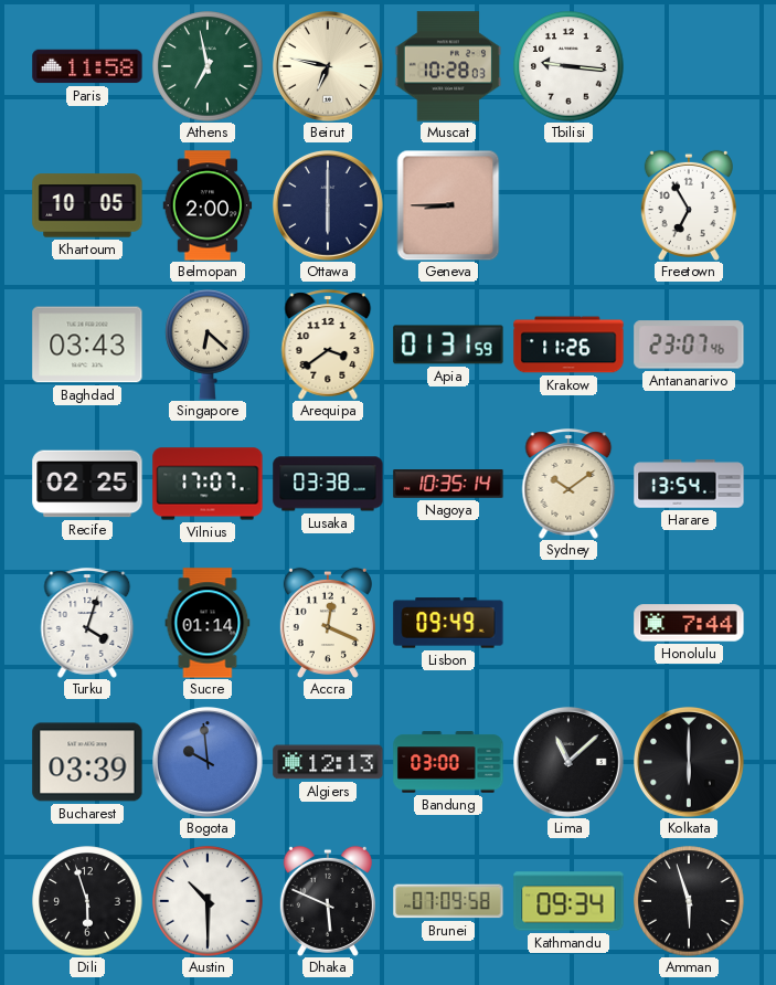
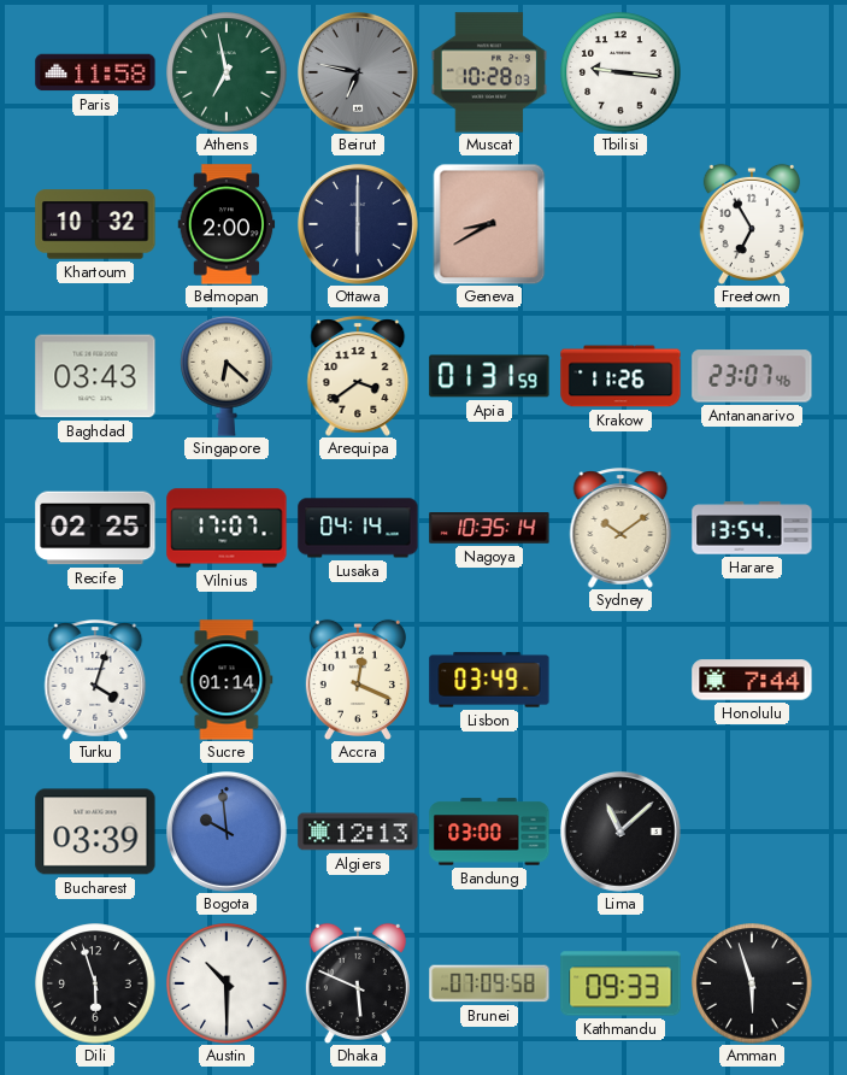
Beirut dial: cream -> grey
Khartoum: 10:05 -> 10:32
Geneva: 8:45 -> 8:40
Lusaka: 03:38 -> 04:14
Lisbon: 09:49 -> 03:49
Kolkata: 6:00 -> none
Kathmandu: 09:34 -> 09:33
